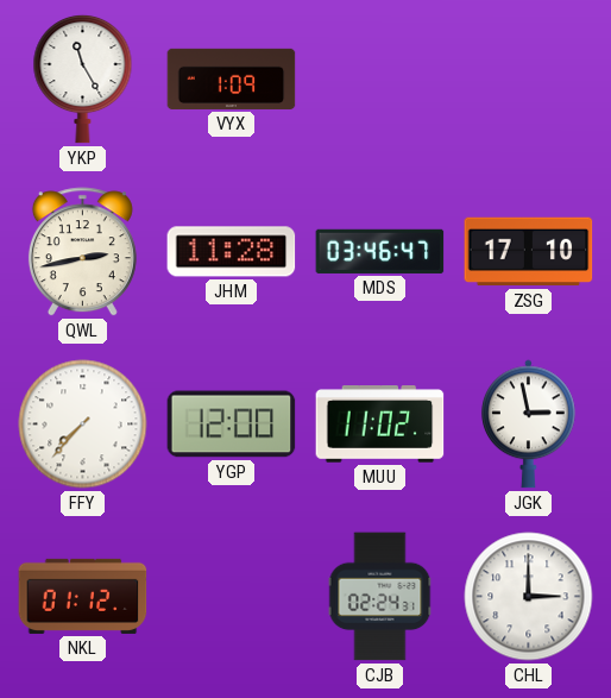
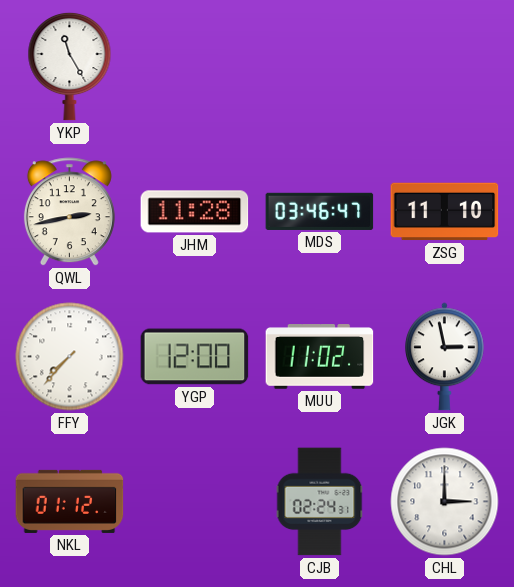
VYX: 1:09 -> none
ZSG: 17:10 -> 11:10
